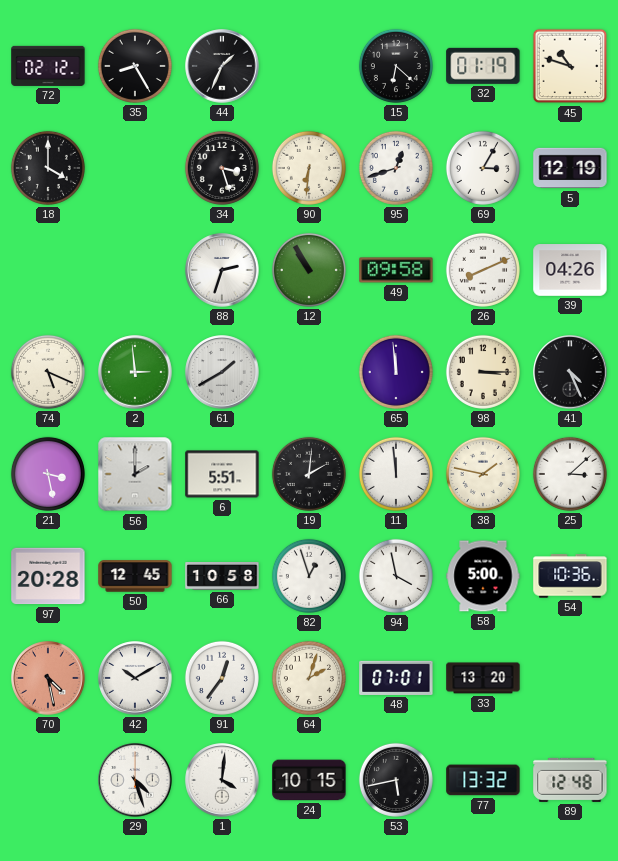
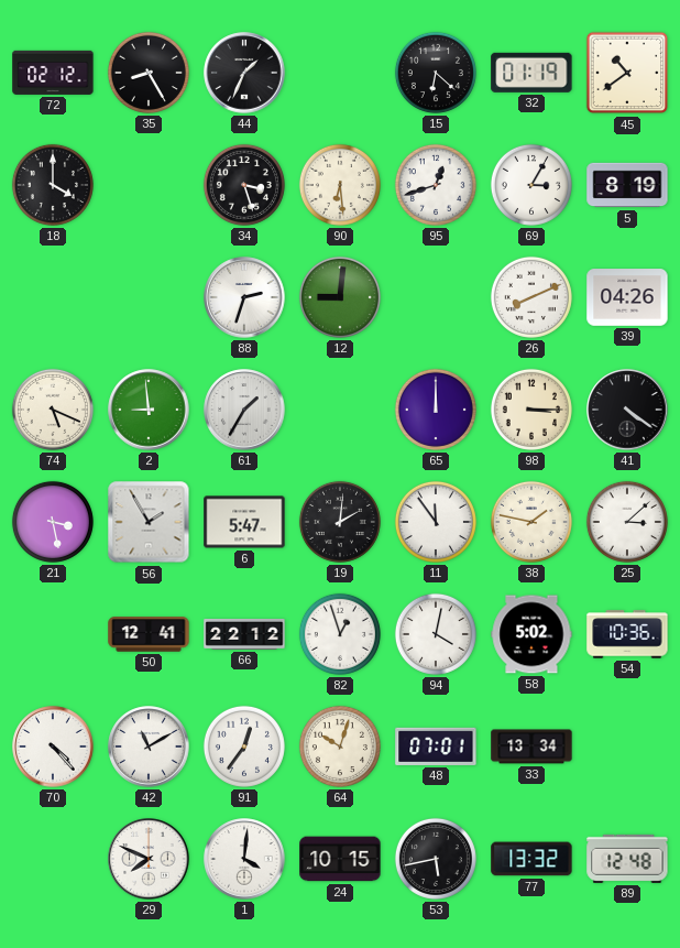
45: 10:48 -> 10:39
90: 6:31 -> 6:29
5: 12:19 -> 8:19
12: 10:55 -> 9:01
49: 09:58 -> none
2: 2:59 -> 8:59
61: 1:40 -> 1:35
65: 11:59 -> 12:00
41: 4:26 -> 4:21
56: 2:00 -> 1:55
6: 5:51 -> 5:47
11: 11:59 -> 11:54
97: 20:28 -> none
50: 12:45 -> 12:41
66: 10:58 -> 22:12
94: 3:58 -> 4:02
58: 5:00 -> 5:02
70: 4:28 -> 4:23
70 dial: salmon -> white
42: 10:10 -> 11:10
64: 2:03 -> 10:03
33: 13:20 -> 13:34
29: 4:27 -> 7:49
